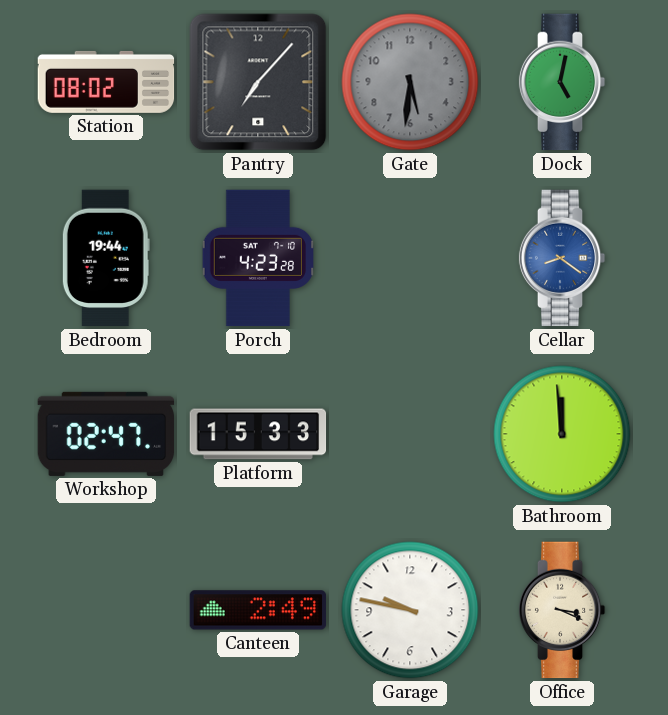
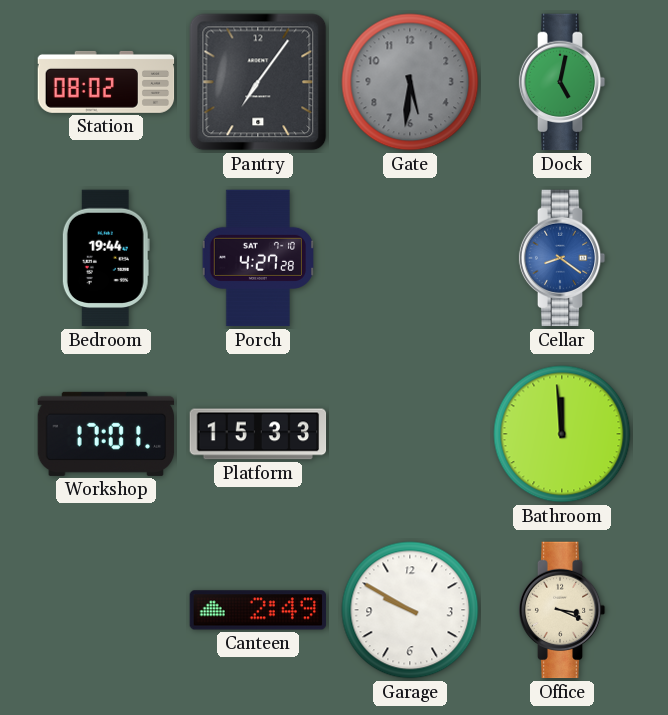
Pantry: 7:07 -> 7:06
Porch: 4:23 -> 4:27
Workshop: 02:47 -> 17:01
Garage: 9:47 -> 9:50
